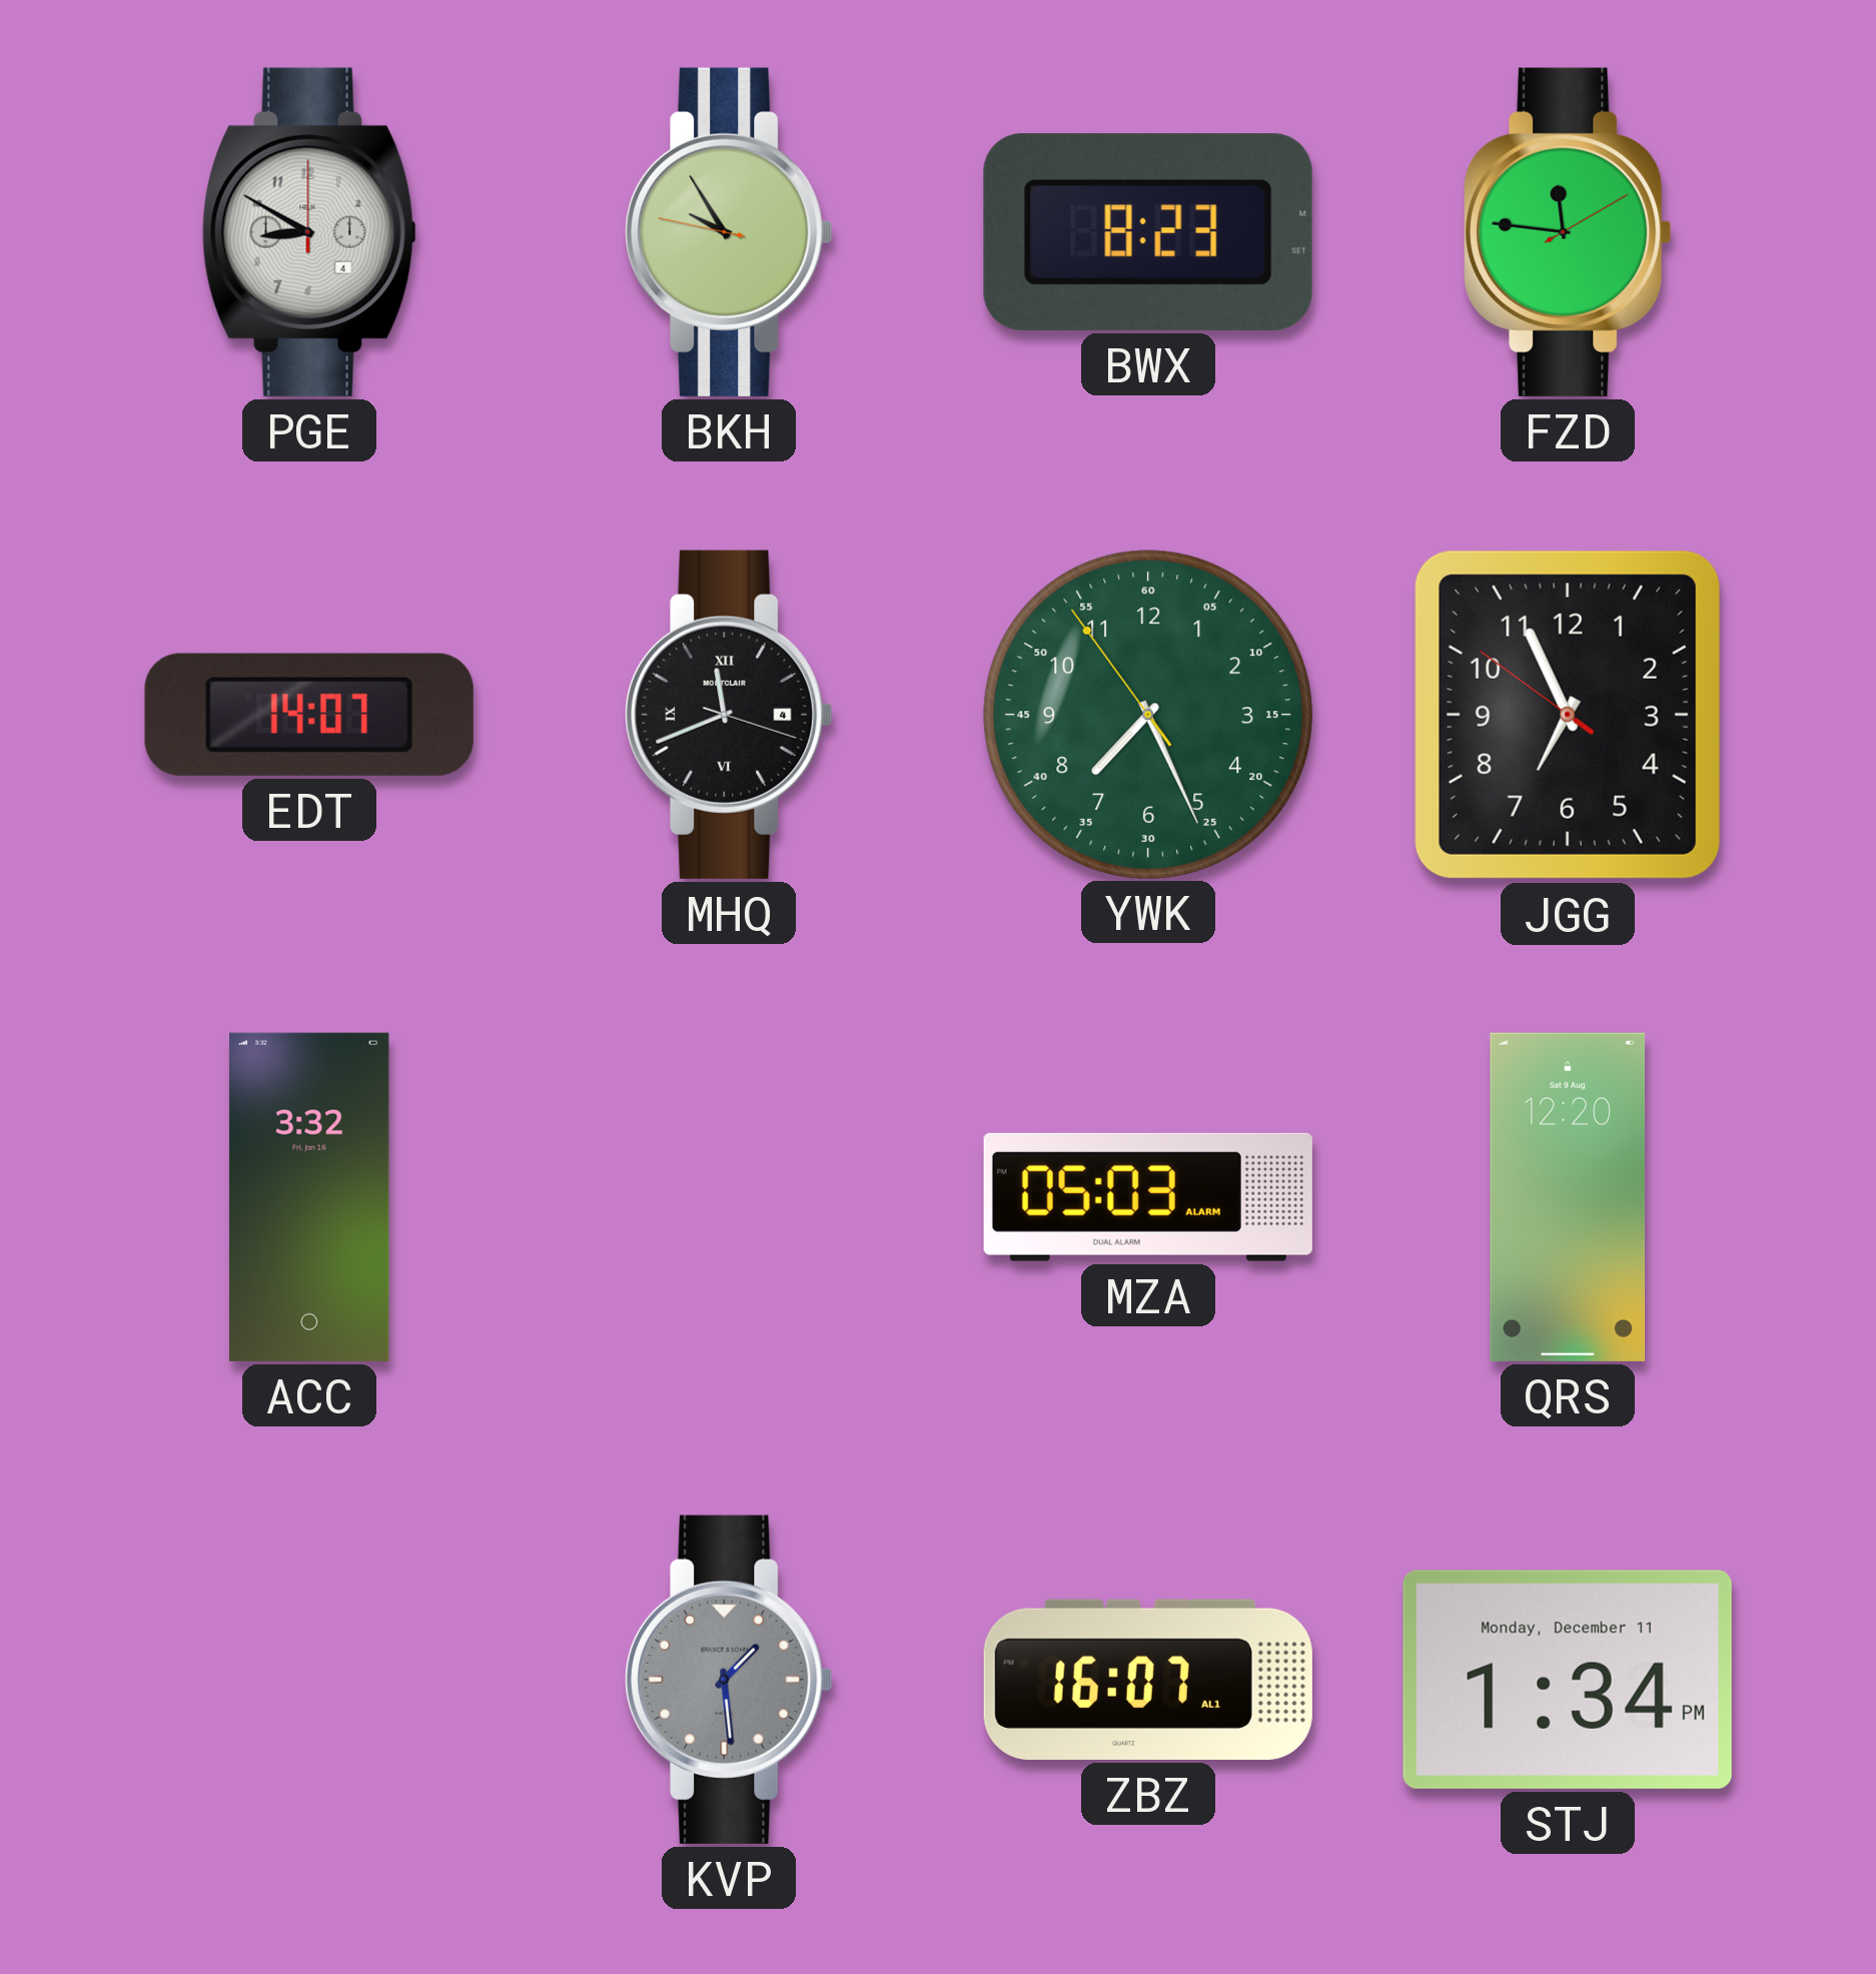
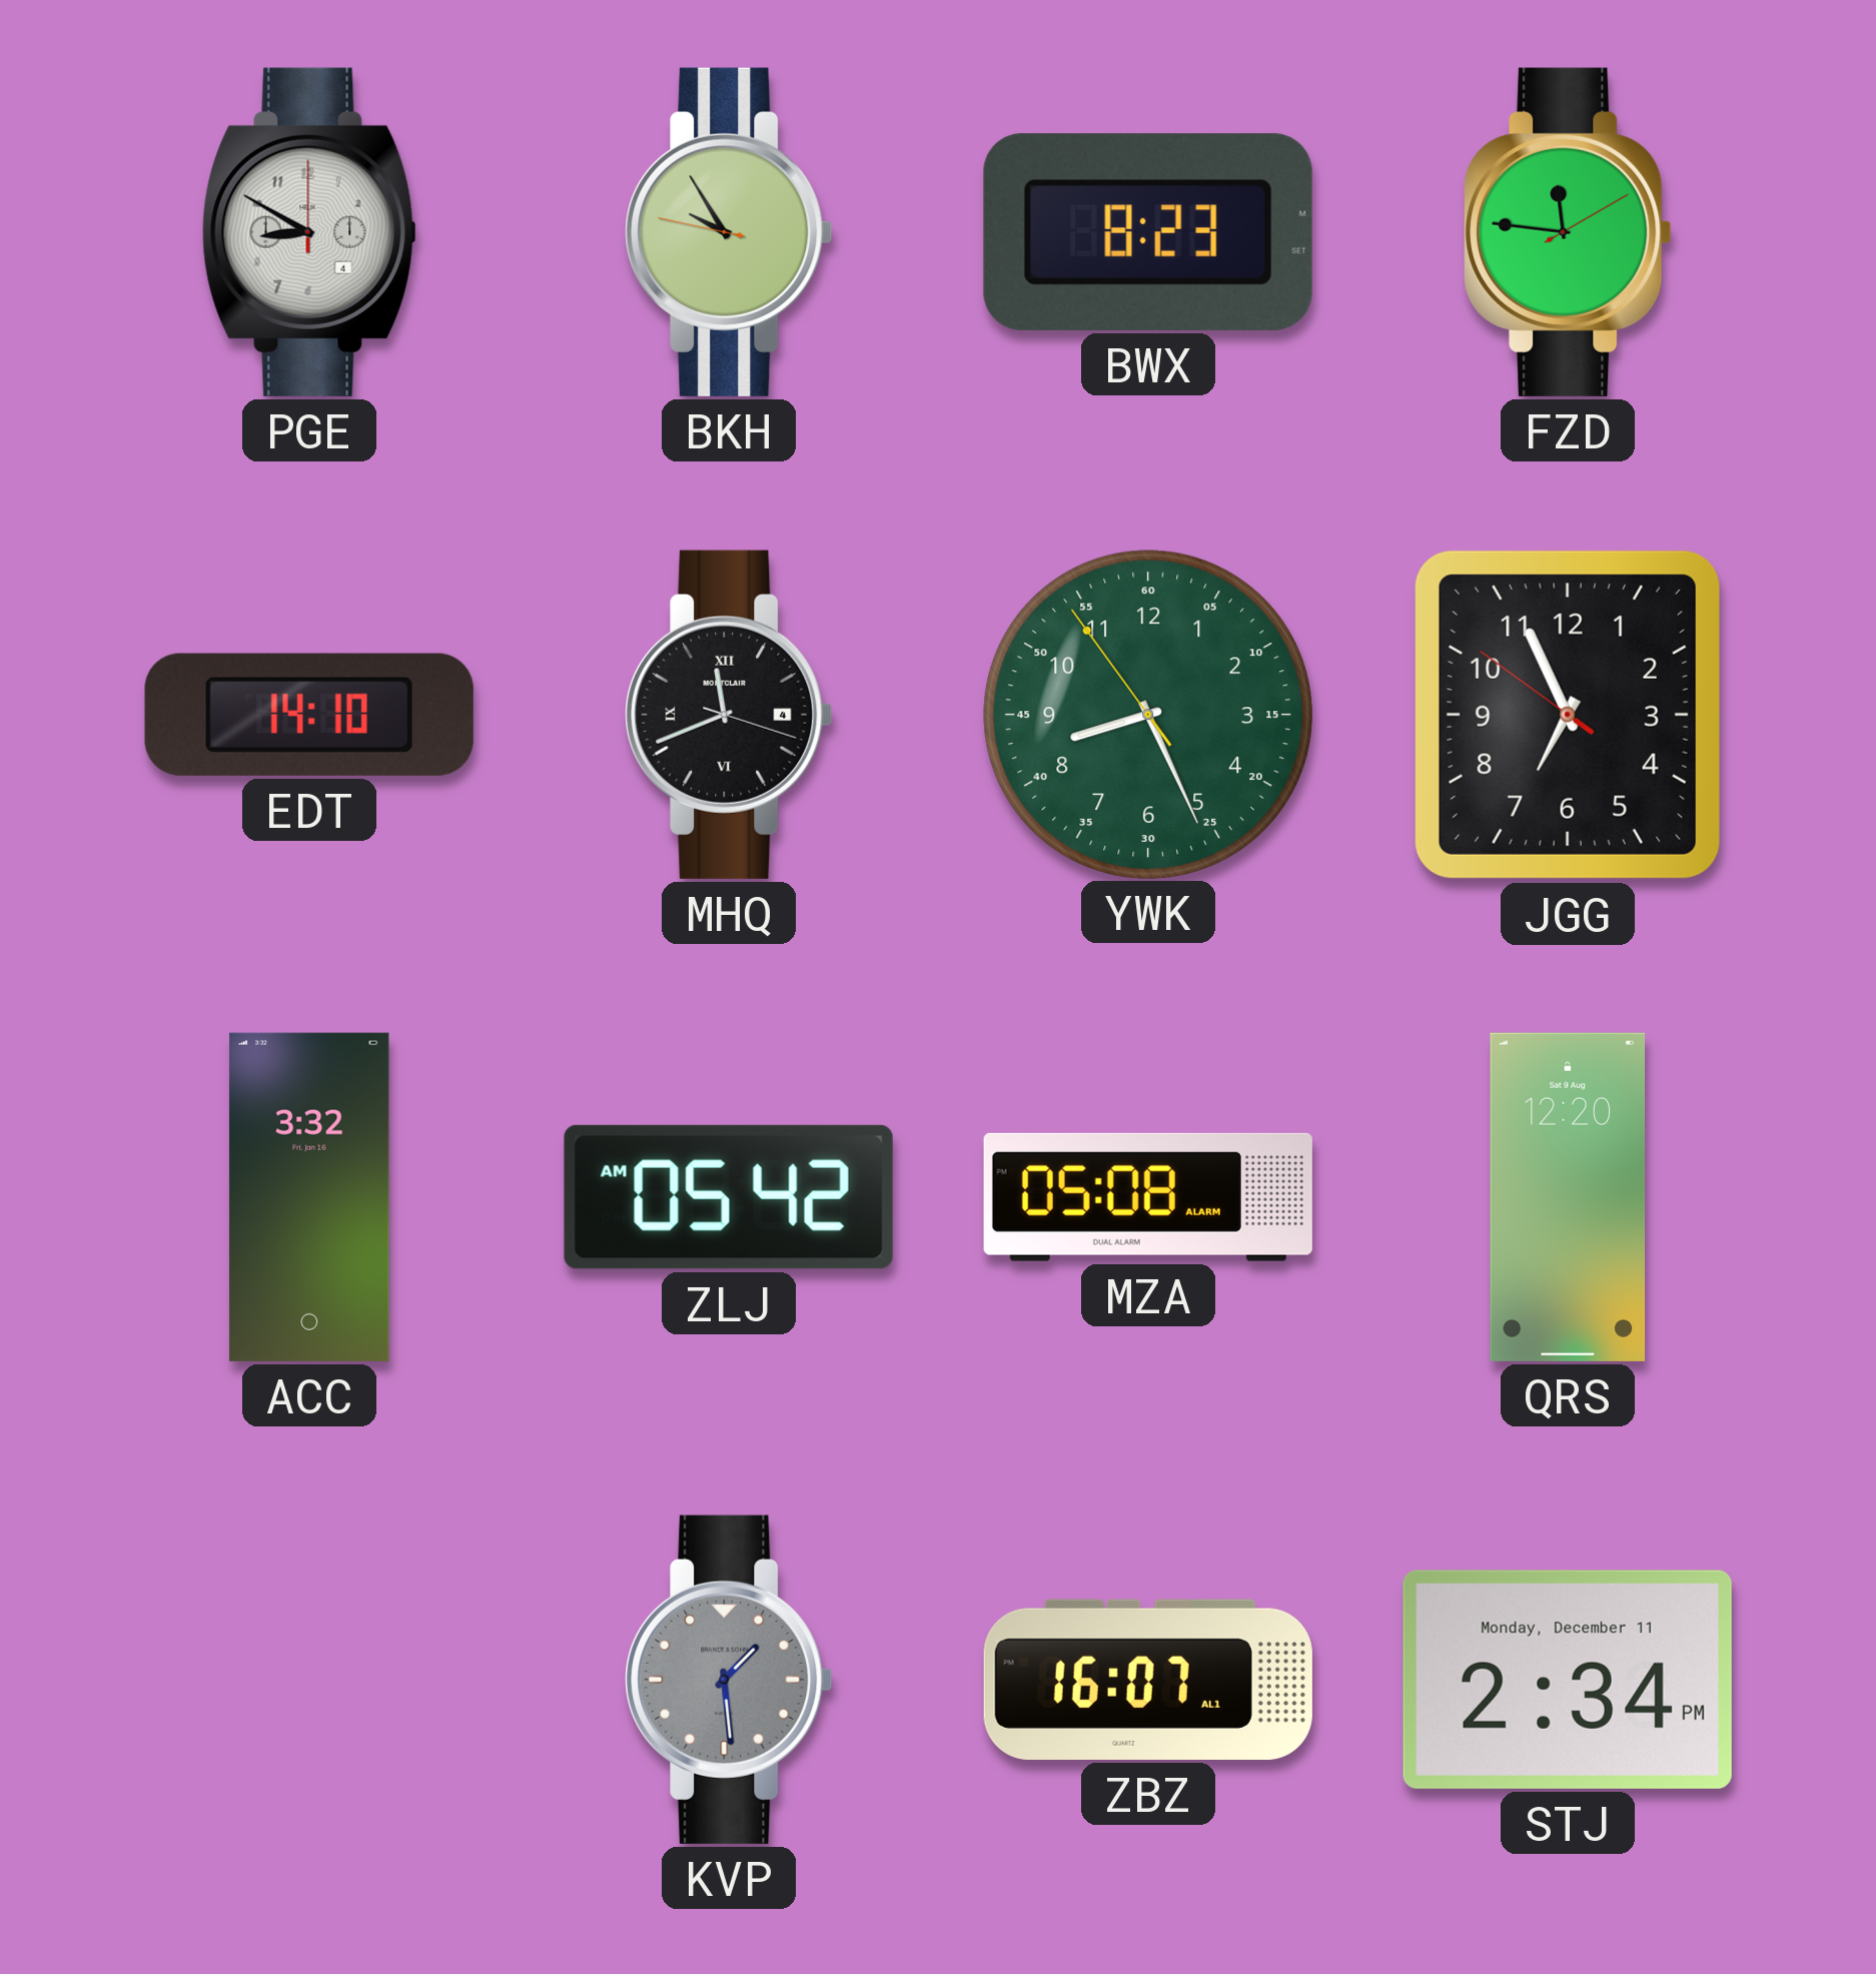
EDT: 14:07 -> 14:10
YWK: 7:25 -> 8:25
ZLJ: none -> 05:42
MZA: 05:03 -> 05:08
STJ: 1:34 -> 2:34
